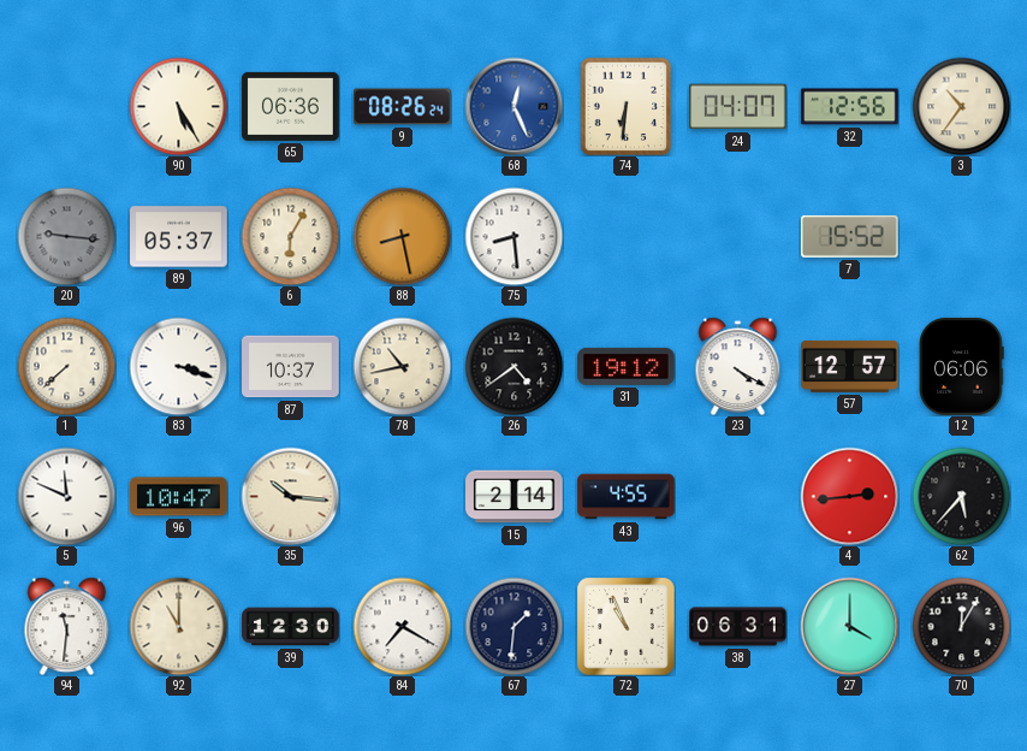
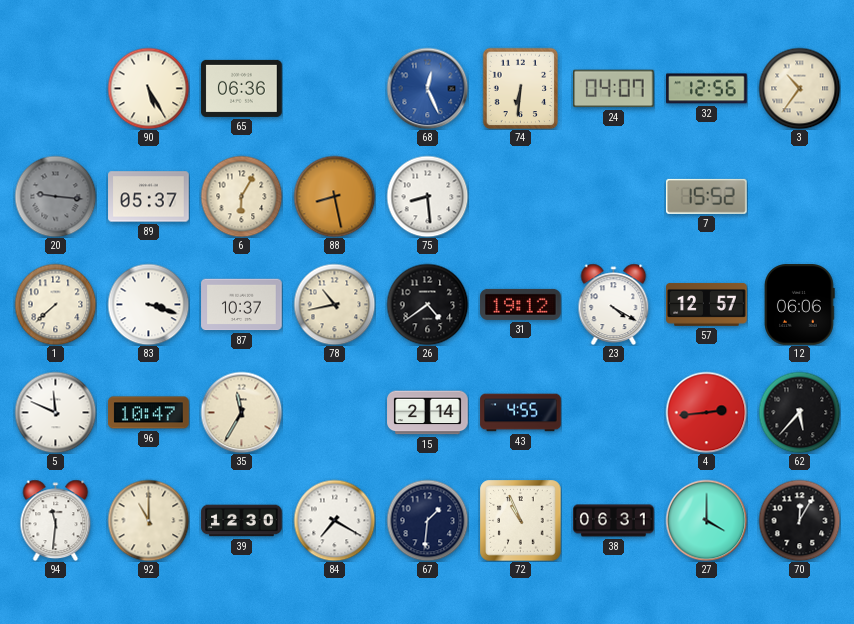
9: 08:26 -> none
35: 10:16 -> 11:35
